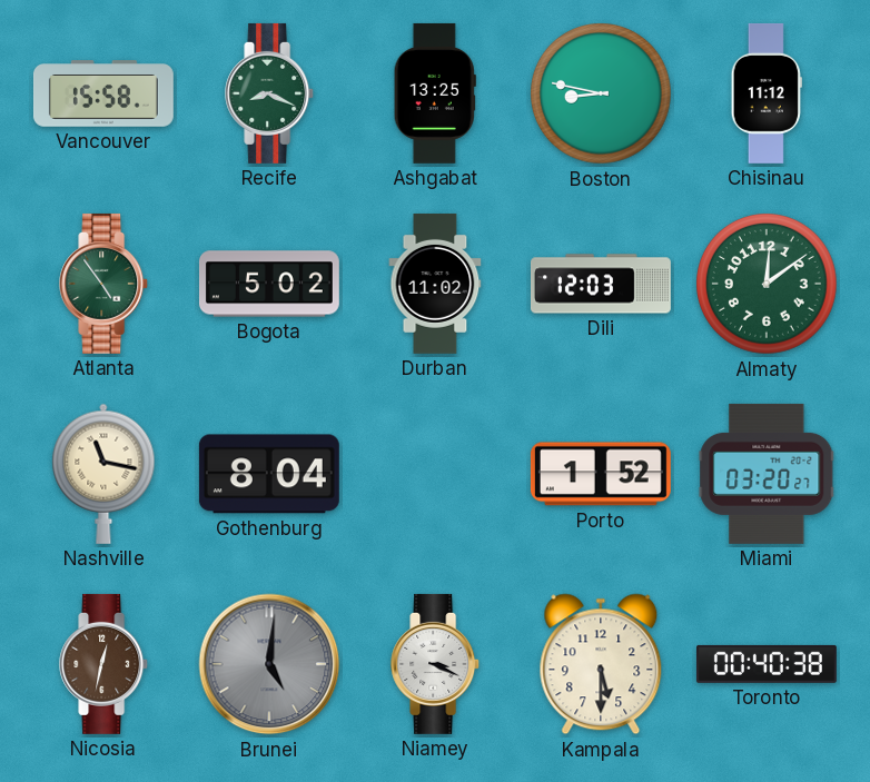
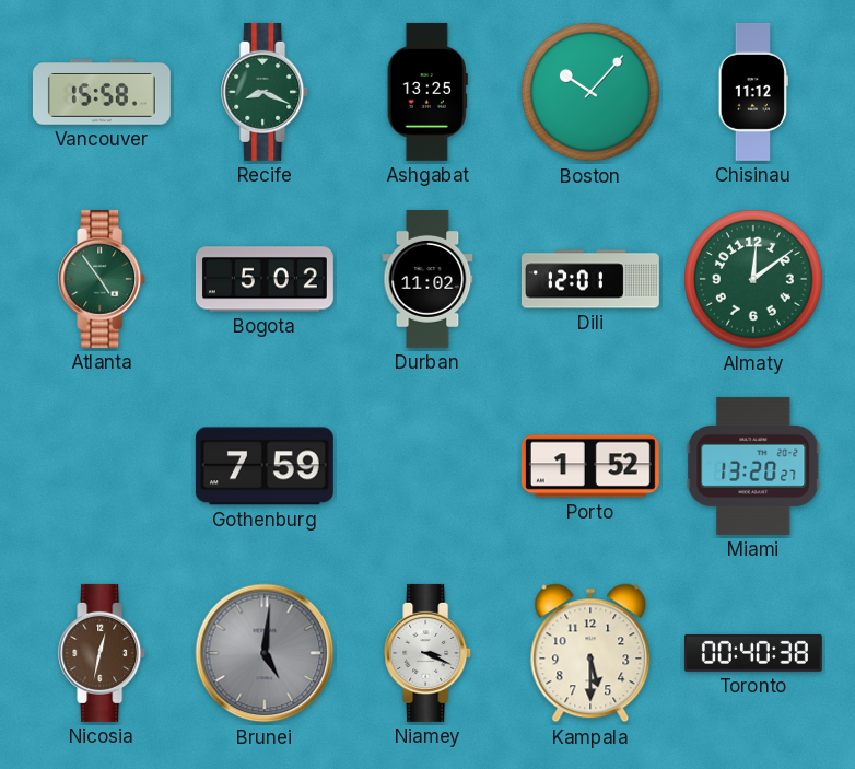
Boston: 8:47 -> 10:07
Dili: 12:03 -> 12:01
Nashville: 11:17 -> none
Gothenburg: 8:04 -> 7:59
Miami: 03:20 -> 13:20
